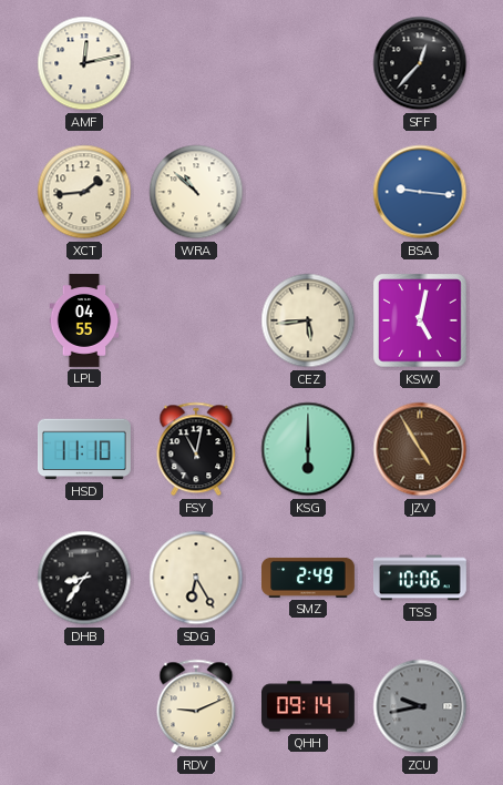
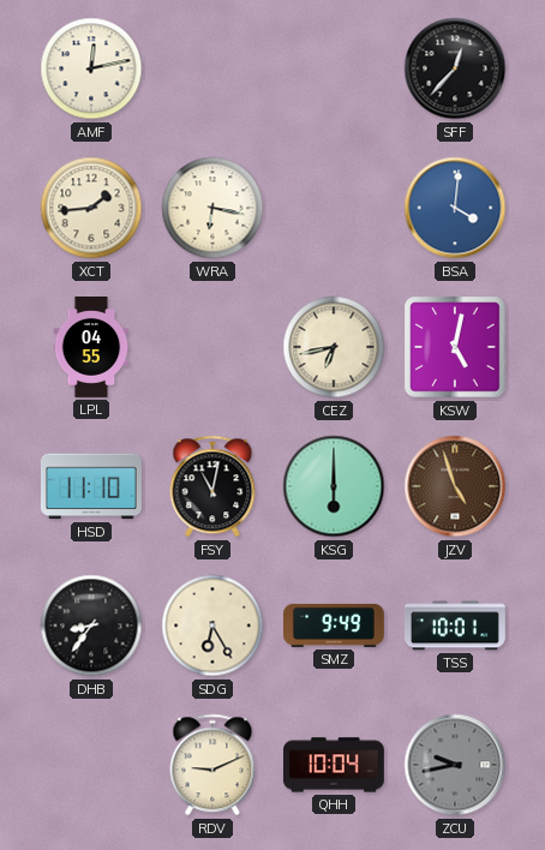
WRA: 10:52 -> 6:17
BSA: 9:16 -> 4:01
CEZ: 5:44 -> 6:43
JZV: 4:55 -> 4:57
SMZ: 2:49 -> 9:49
TSS: 10:06 -> 10:01
QHH: 09:14 -> 10:04
